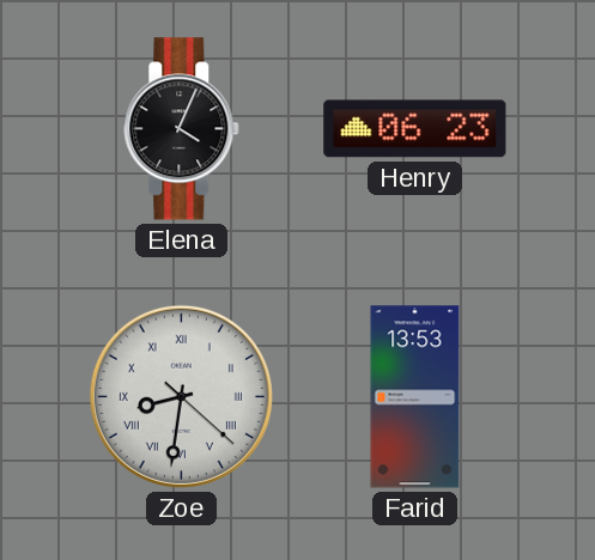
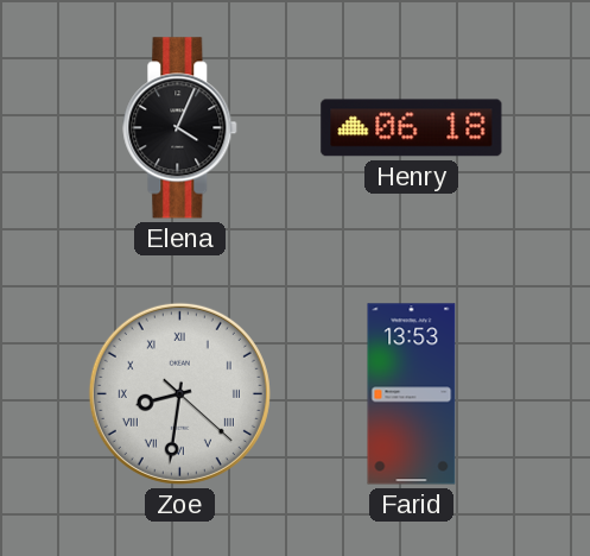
Henry: 06:23 -> 06:18
